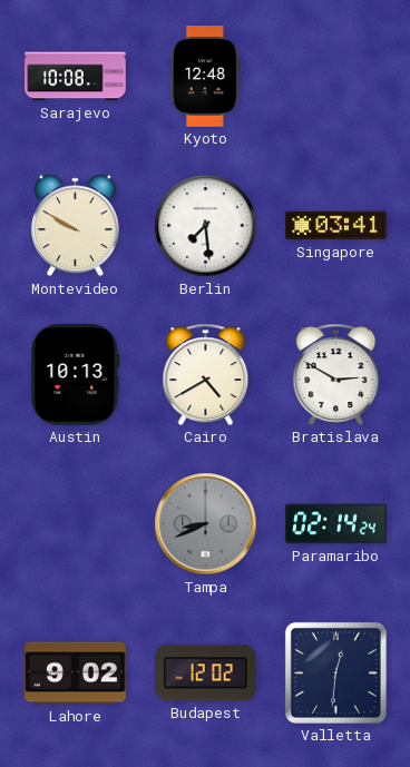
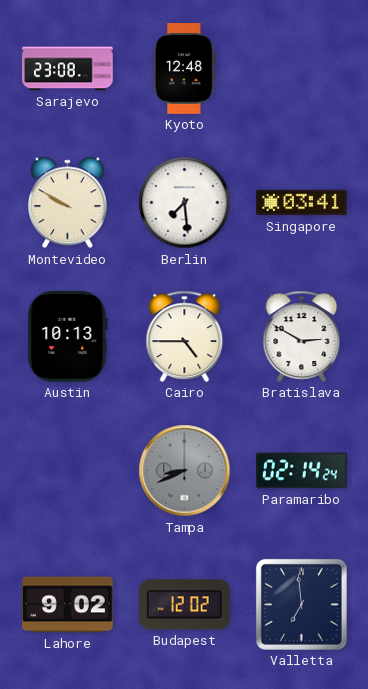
Sarajevo: 10:08 -> 23:08
Cairo: 4:40 -> 4:45
Valletta: 12:31 -> 6:59
